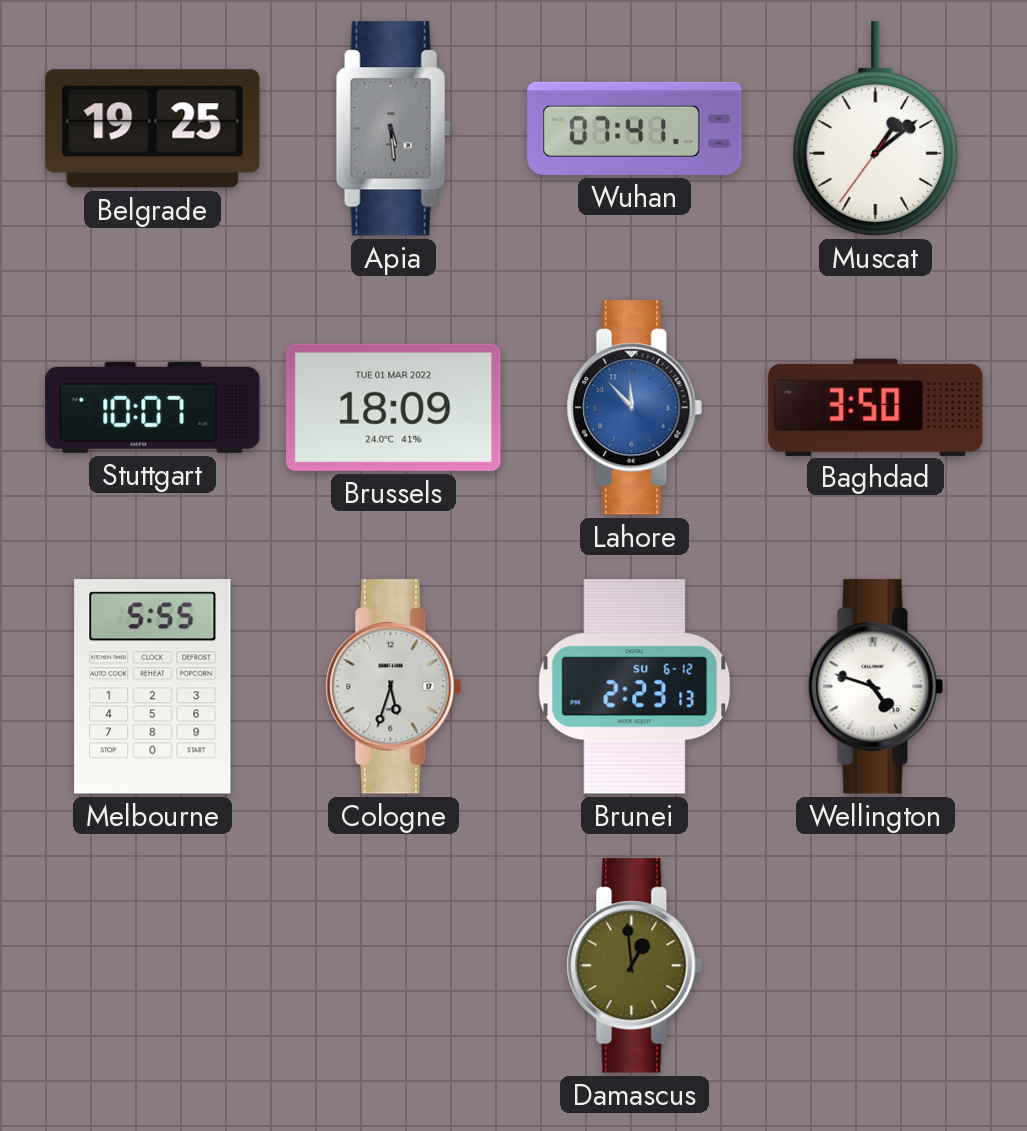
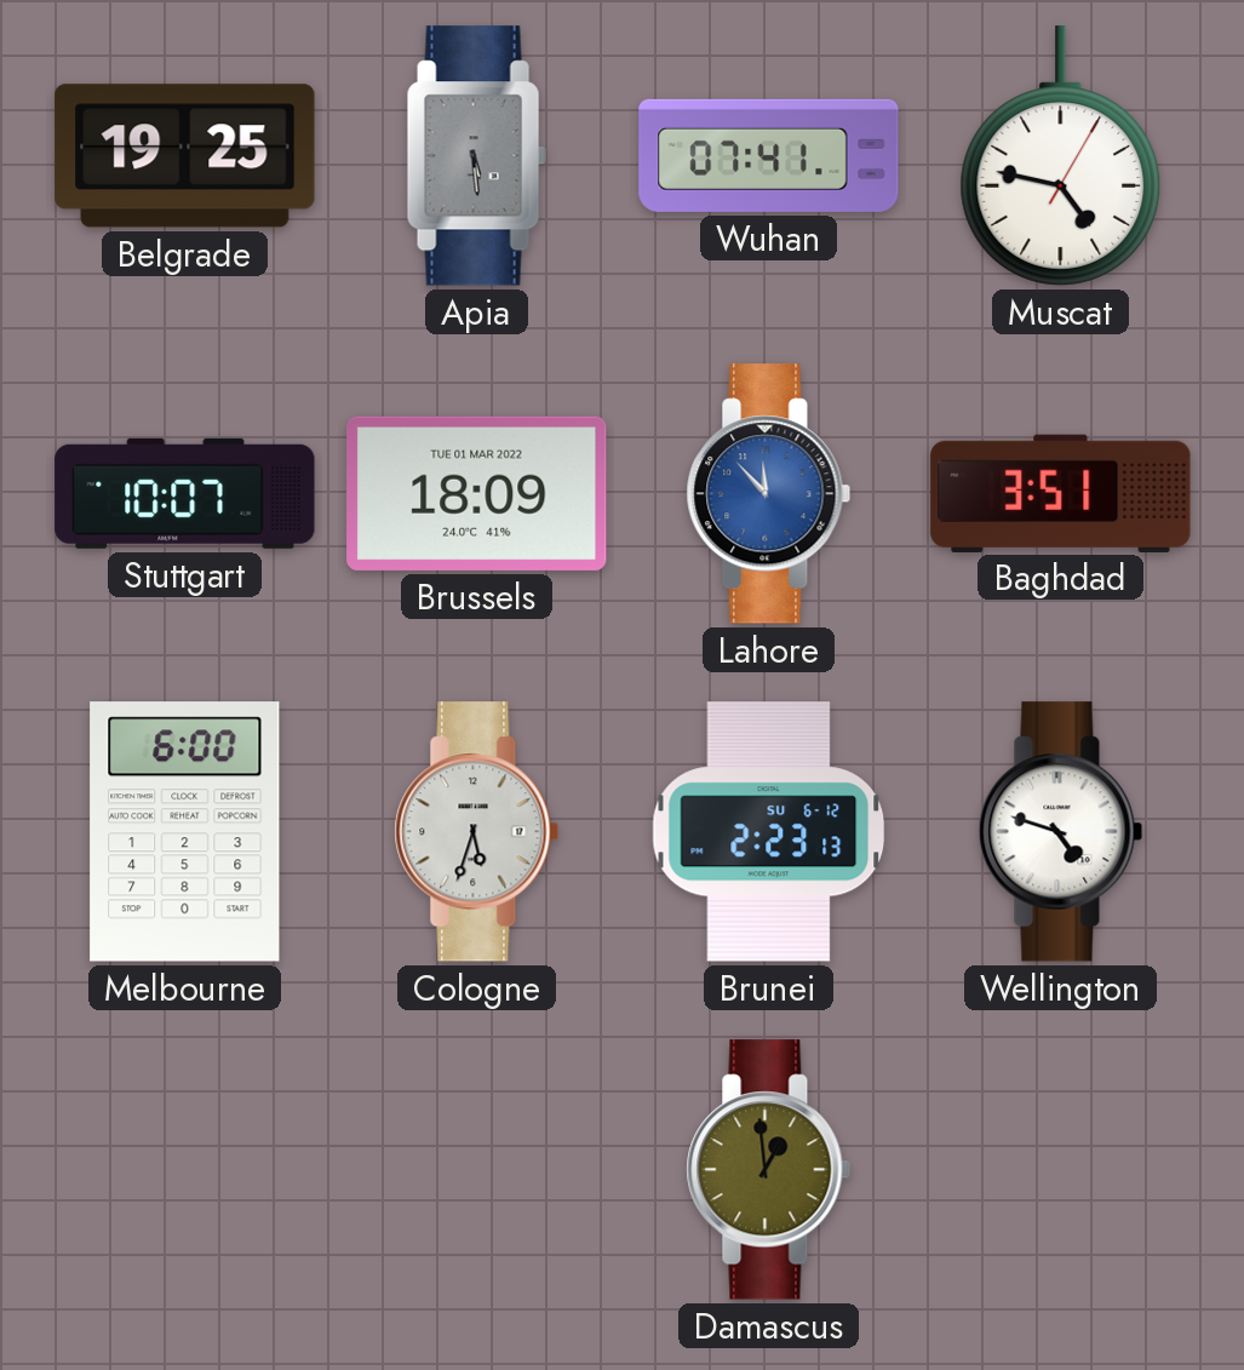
Muscat: 1:08 -> 4:47
Baghdad: 3:50 -> 3:51
Melbourne: 5:55 -> 6:00
